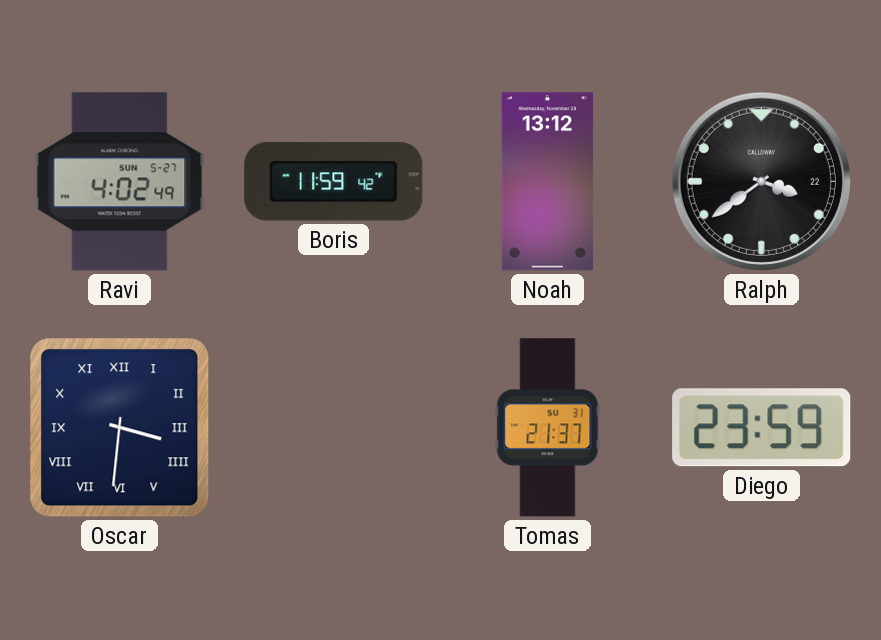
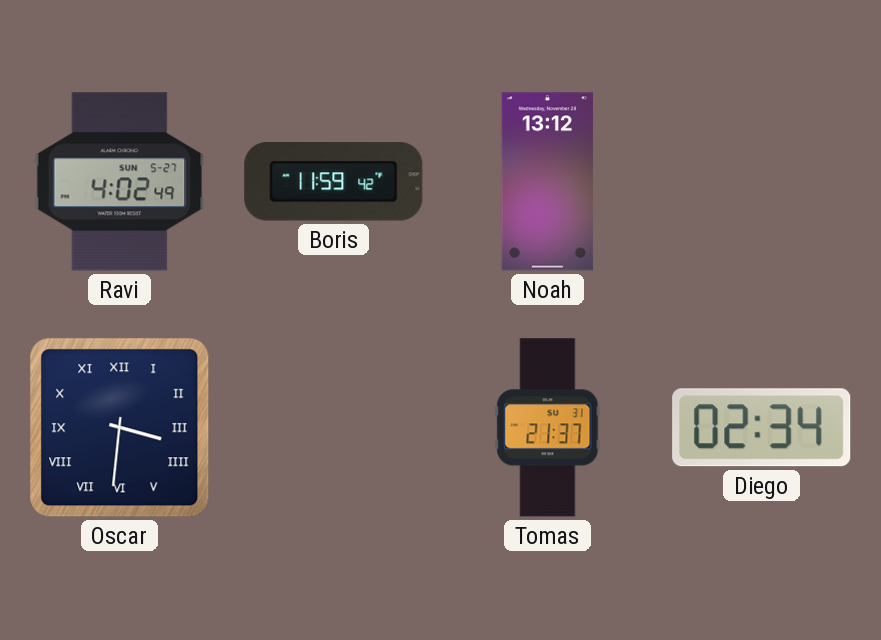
Ralph: 3:39 -> none
Diego: 23:59 -> 02:34
